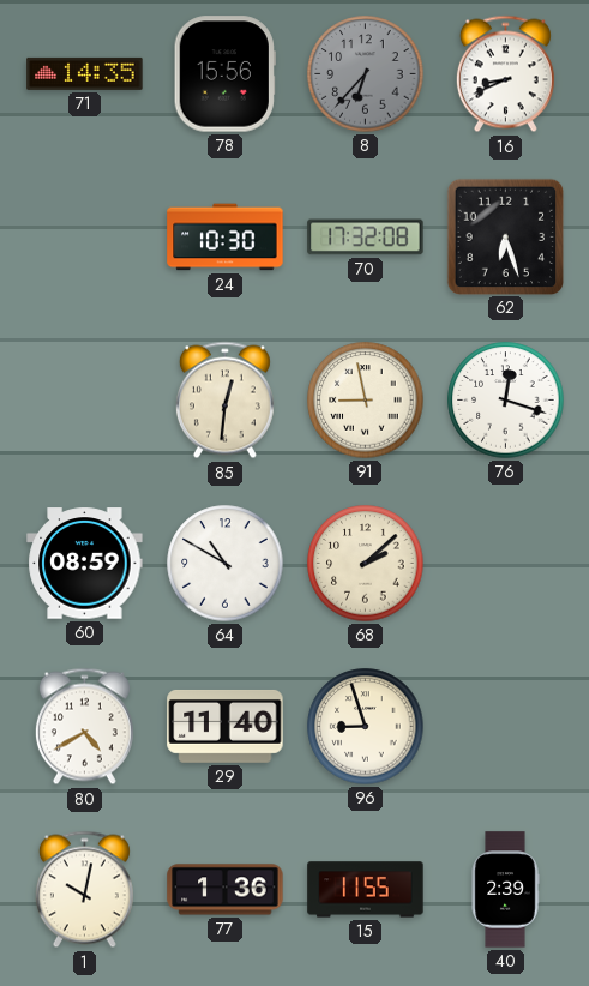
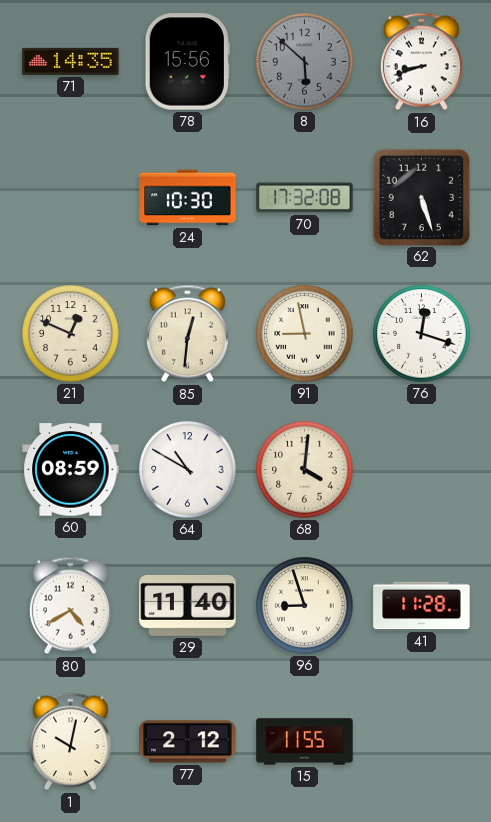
8: 6:37 -> 5:52
16: 8:41 -> 8:42
62: 6:27 -> 5:27
21: none -> 12:49
68: 2:08 -> 4:01
41: none -> 11:28
77: 1:36 -> 2:12
40: 2:39 -> none
